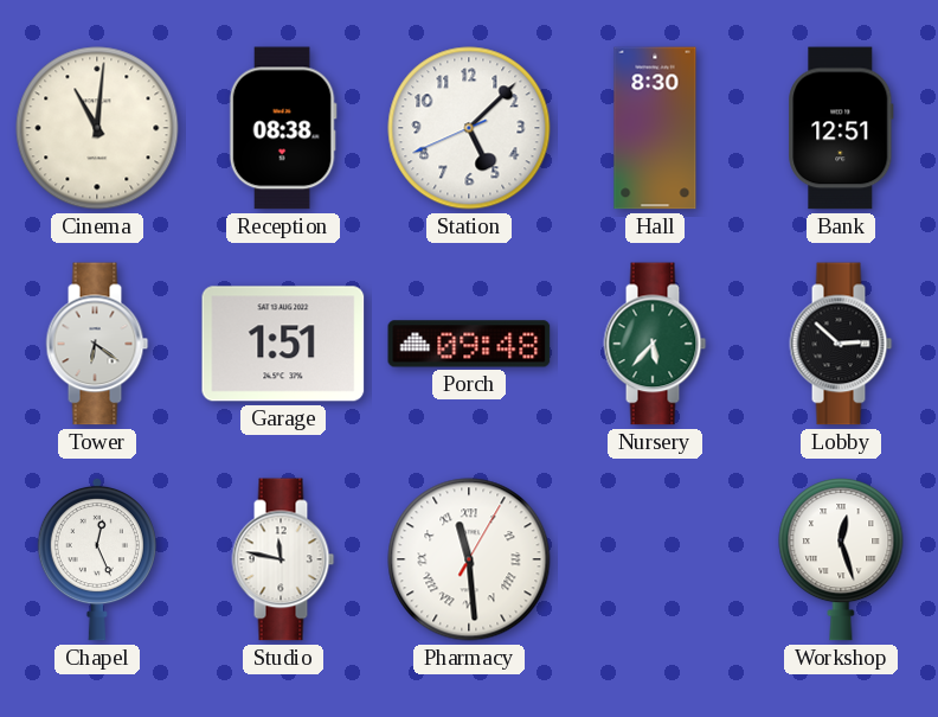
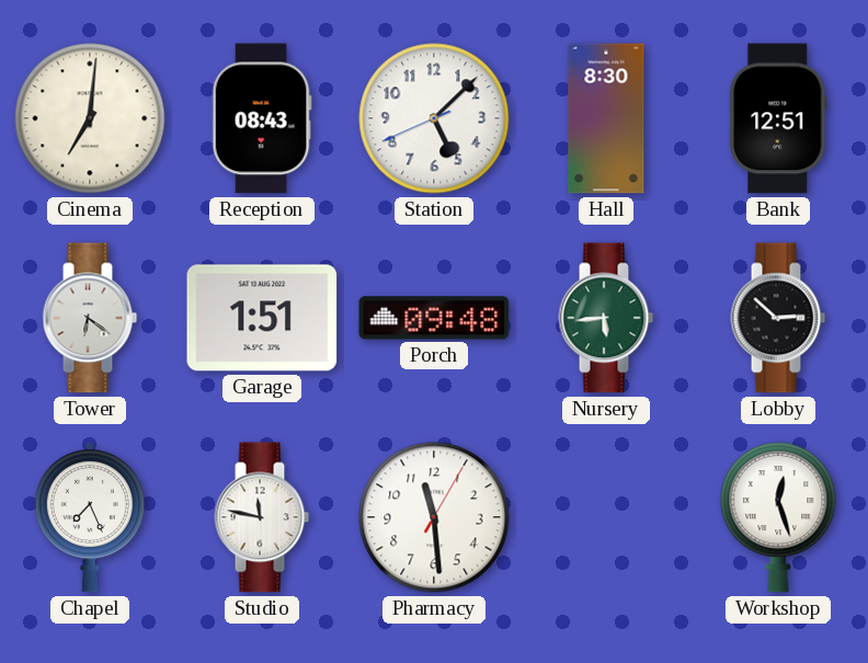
Cinema: 11:01 -> 7:01
Reception: 08:38 -> 08:43
Nursery: 5:37 -> 5:44
Chapel: 12:26 -> 7:26
Pharmacy numerals: Roman -> Arabic
